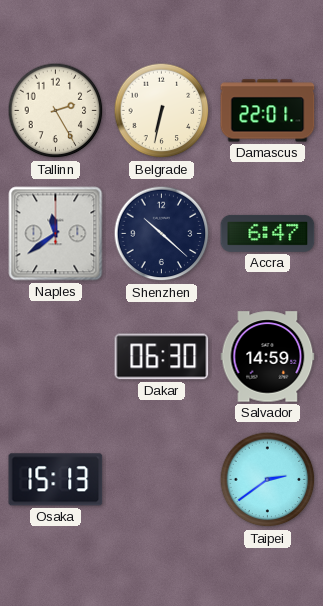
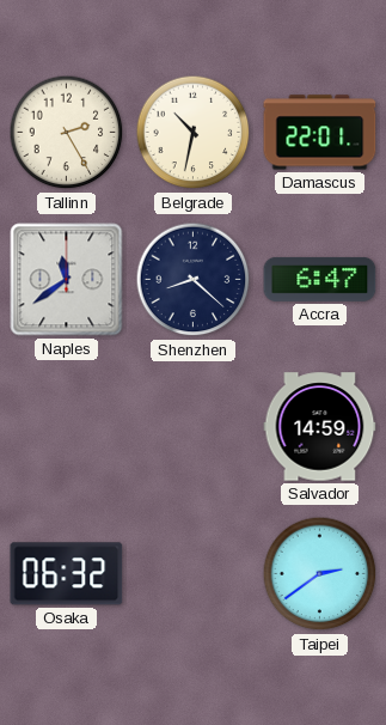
Belgrade: 6:32 -> 10:32
Shenzhen: 10:22 -> 8:22
Dakar: 06:30 -> none
Osaka: 15:13 -> 06:32
